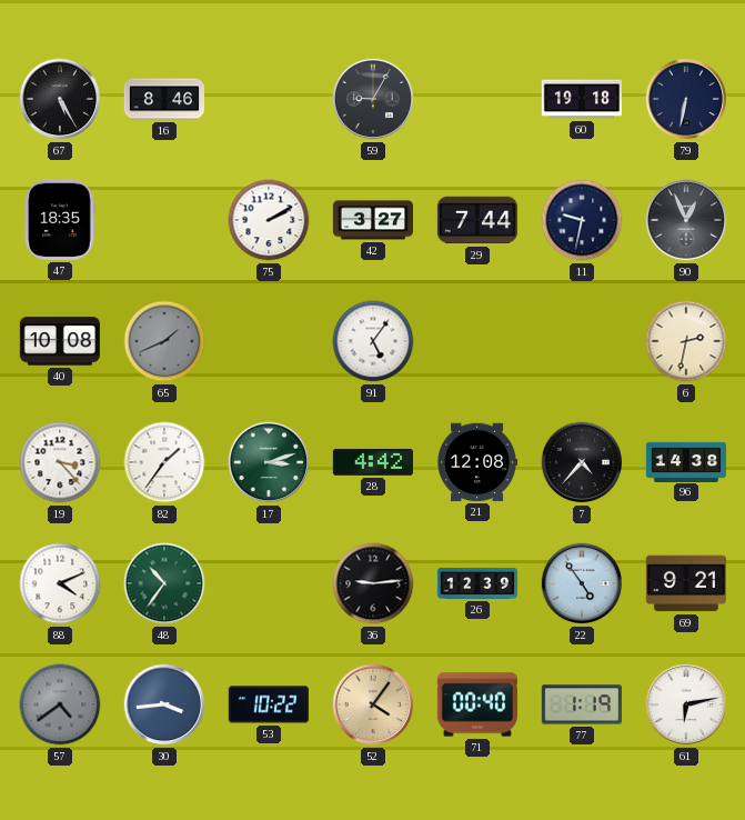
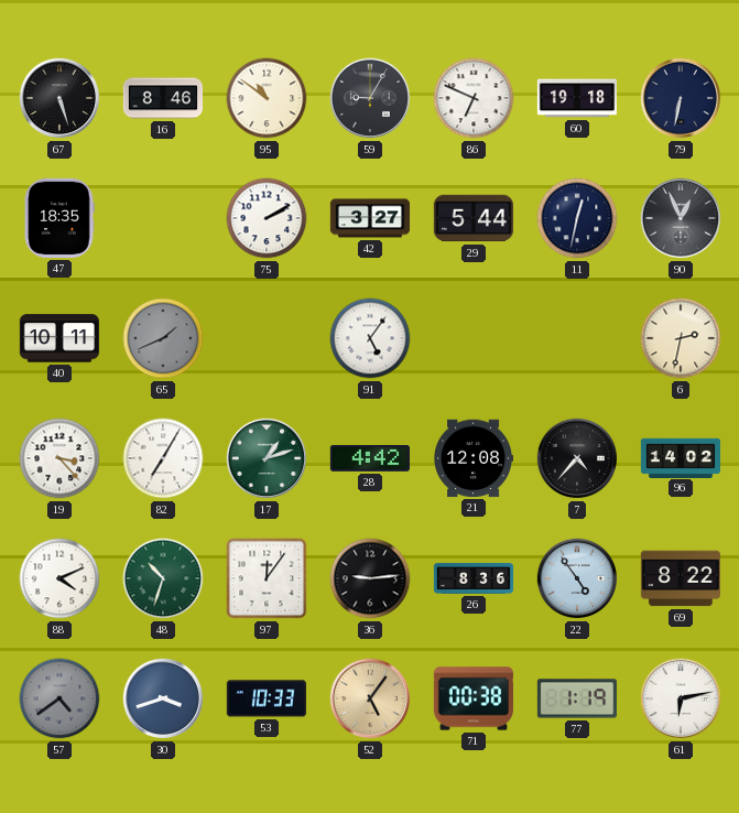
67: 5:25 -> 5:27
95: none -> 10:51
86: none -> 6:49
29: 7:44 -> 5:44
11: 9:32 -> 12:32
40: 10:08 -> 10:11
82: 1:36 -> 7:05
17: 3:12 -> 1:12
96: 14:38 -> 14:02
48: 10:36 -> 10:33
97: none -> 12:06
26: 12:39 -> 8:36
69: 9:21 -> 8:22
30: 3:44 -> 3:42
53: 10:22 -> 10:33
52: 4:06 -> 5:06
71: 00:40 -> 00:38
